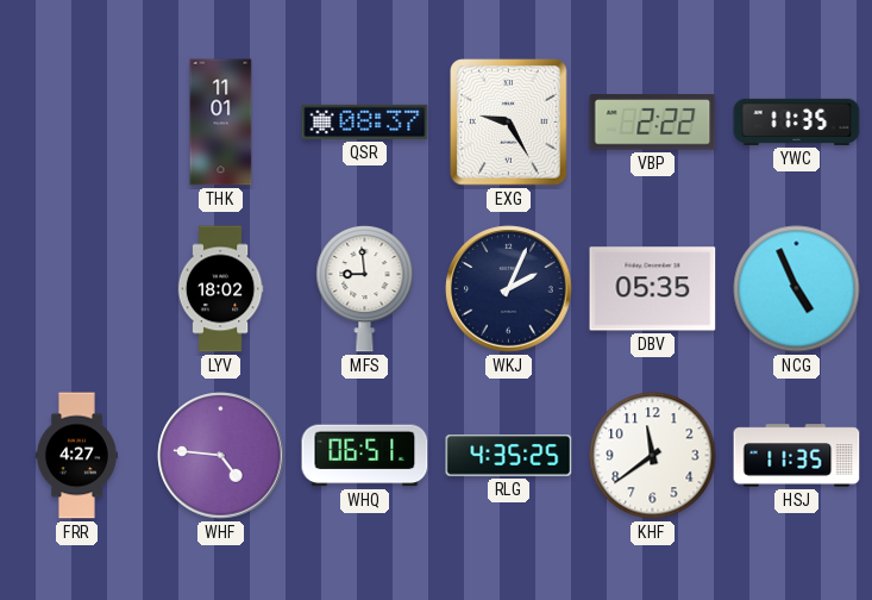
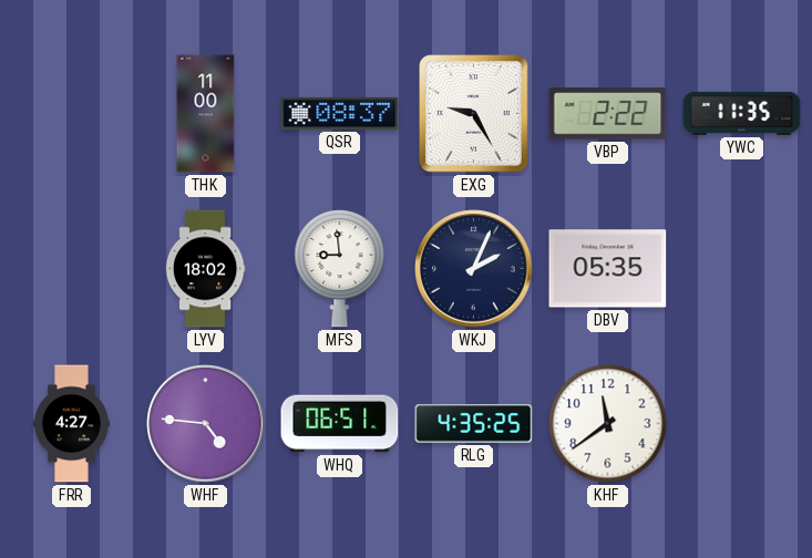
THK: 11:01 -> 11:00
NCG: 4:56 -> none
HSJ: 11:35 -> none
